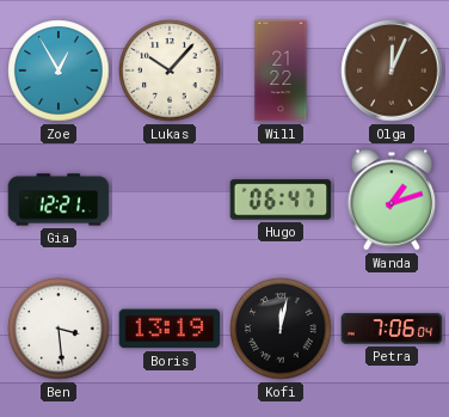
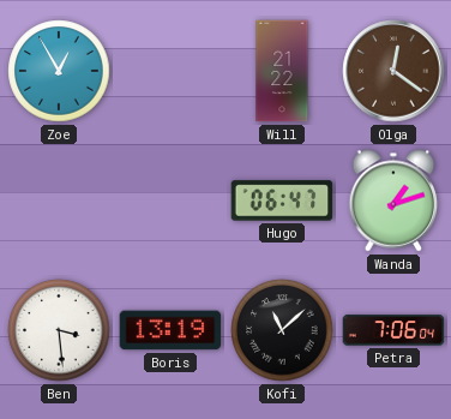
Lukas: 10:07 -> none
Olga: 12:04 -> 12:21
Gia: 12:21 -> none
Kofi: 12:02 -> 11:08
